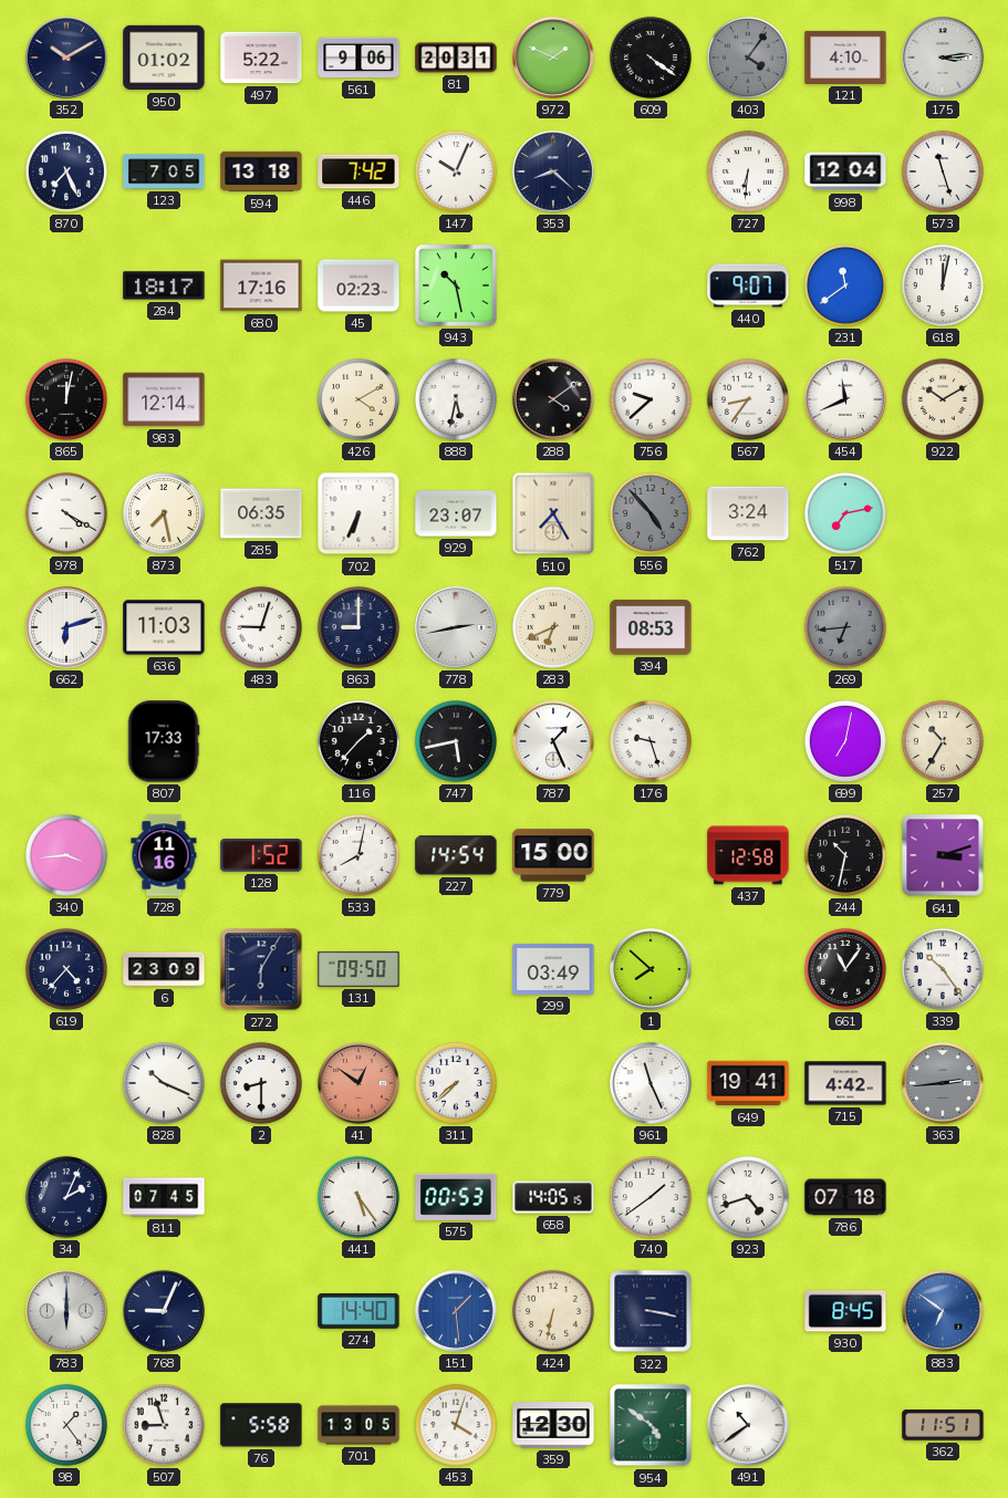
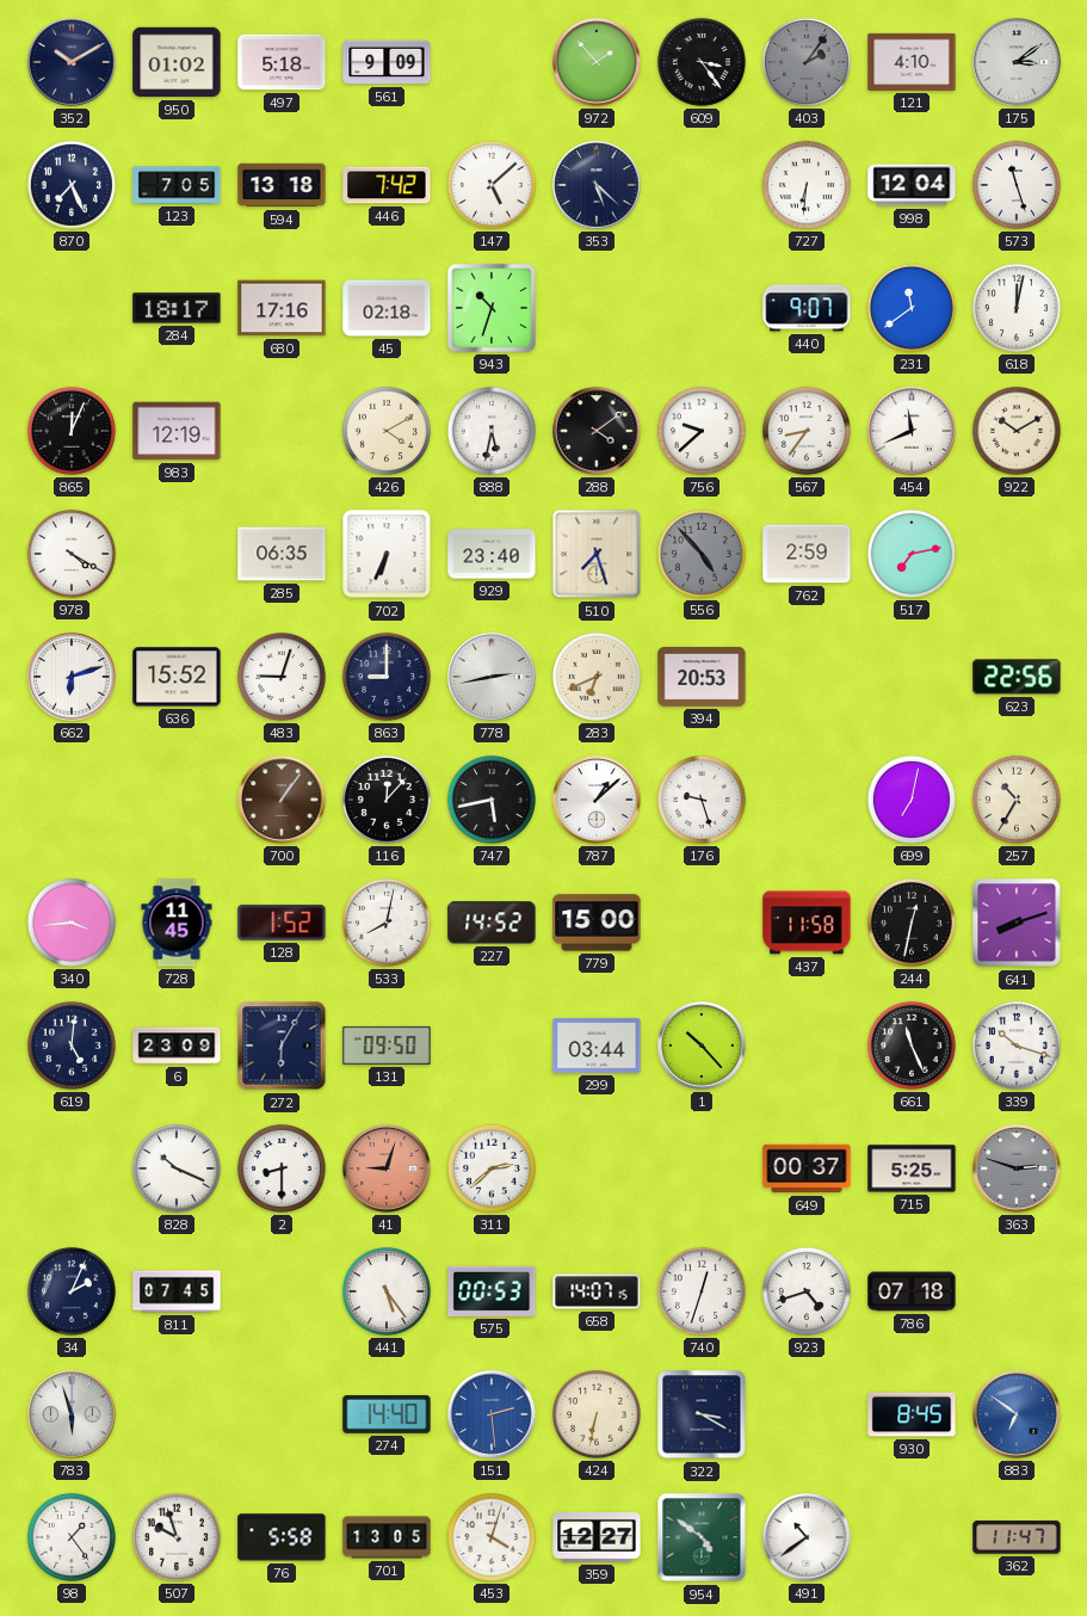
497: 5:22 -> 5:18
561: 9:06 -> 9:09
81: 20:31 -> none
972: 1:49 -> 1:53
609: 4:21 -> 3:24
403: 4:06 -> 2:06
175: 3:14 -> 3:09
147: 10:04 -> 5:08
353: 8:22 -> 5:22
45: 02:23 -> 02:18
943: 10:28 -> 10:33
865: 12:02 -> 12:04
983: 12:14 -> 12:19
873: 7:28 -> none
929: 23:07 -> 23:40
510: 7:25 -> 7:27
762: 3:24 -> 2:59
636: 11:03 -> 15:52
394: 08:53 -> 20:53
269: 6:44 -> none
623: none -> 22:56
807: 17:33 -> none
700: none -> 1:06
116: 1:37 -> 12:07
787: 1:26 -> 1:08
728: 11:16 -> 11:45
227: 14:54 -> 14:52
437: 12:58 -> 11:58
244: 10:32 -> 12:32
641: 3:12 -> 8:12
619: 4:37 -> 5:01
299: 03:49 -> 03:44
1: 7:52 -> 10:23
661: 11:06 -> 11:26
339: 10:24 -> 10:18
41: 12:51 -> 9:03
311: 7:38 -> 2:38
961: 11:26 -> none
649: 19:41 -> 00:37
715: 4:42 -> 5:25
363: 2:44 -> 2:48
658: 14:05 -> 14:07
740: 1:39 -> 12:33
783: 6:00 -> 5:57
768: 9:04 -> none
151: 1:29 -> 2:29
322: 3:17 -> 3:20
507: 8:57 -> 9:57
359: 12:30 -> 12:27
362: 11:51 -> 11:47
